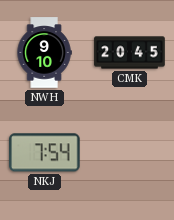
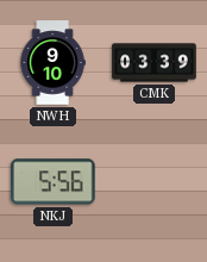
CMK: 20:45 -> 03:39
NKJ: 7:54 -> 5:56
